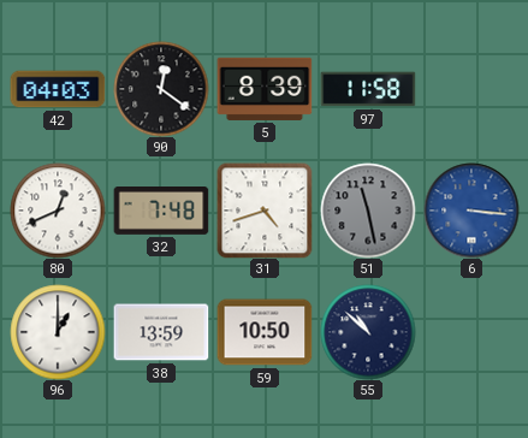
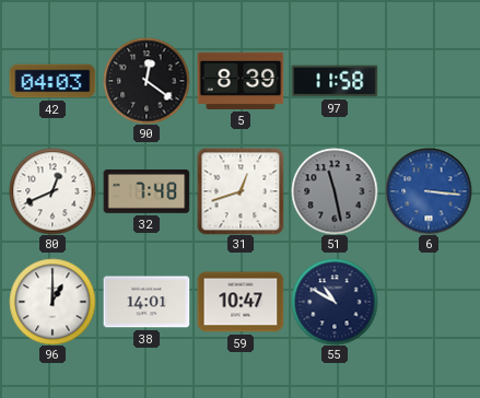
31: 4:42 -> 12:42
38: 13:59 -> 14:01
59: 10:50 -> 10:47
55: 10:52 -> 10:50
